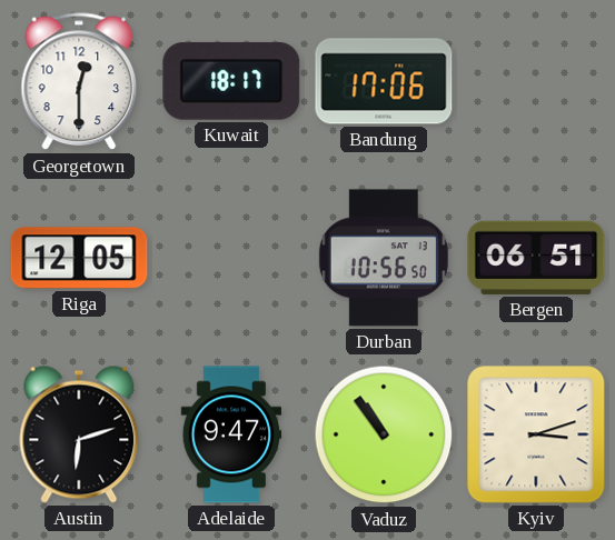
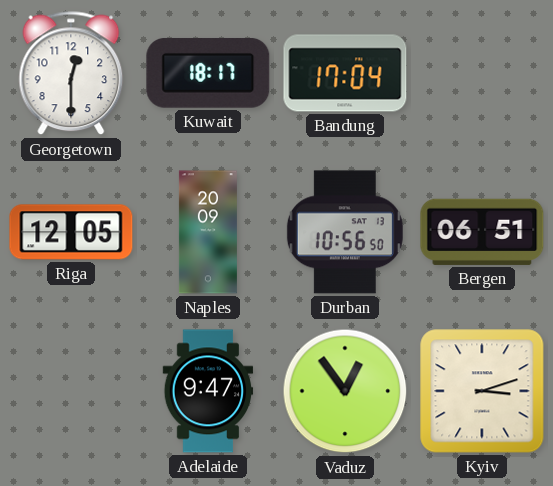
Bandung: 17:06 -> 17:04
Naples: none -> 20:09
Austin: 6:12 -> none
Vaduz: 10:54 -> 12:54
